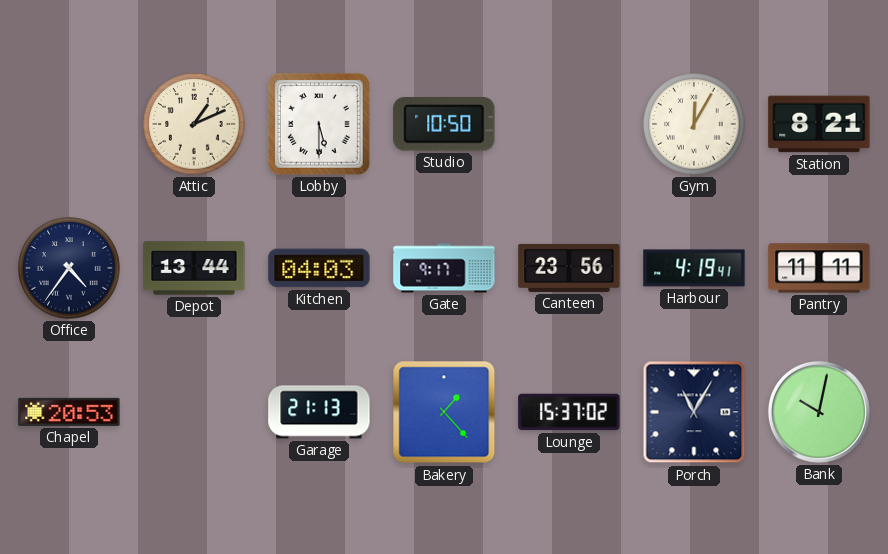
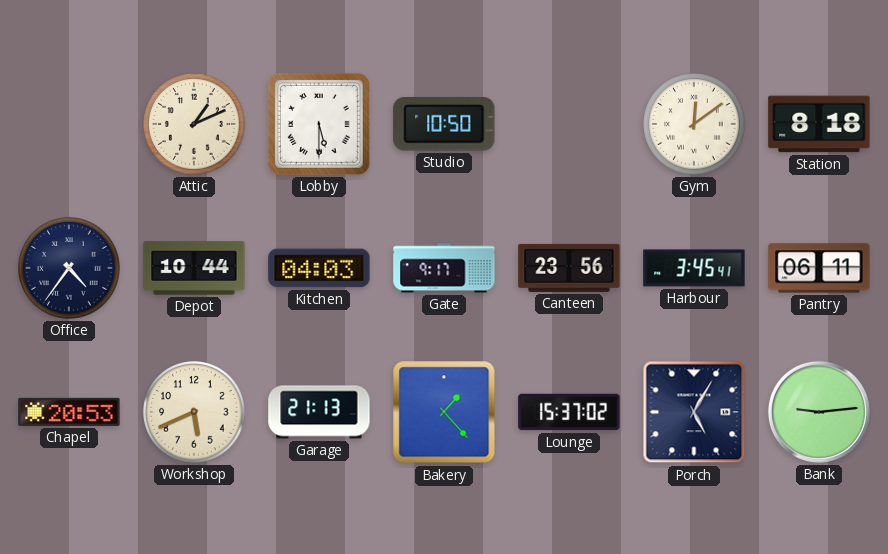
Gym: 12:05 -> 12:09
Station: 8:21 -> 8:18
Depot: 13:44 -> 10:44
Harbour: 4:19 -> 3:45
Pantry: 11:11 -> 06:11
Workshop: none -> 5:41
Porch: 11:05 -> 5:05
Bank: 10:02 -> 9:14
